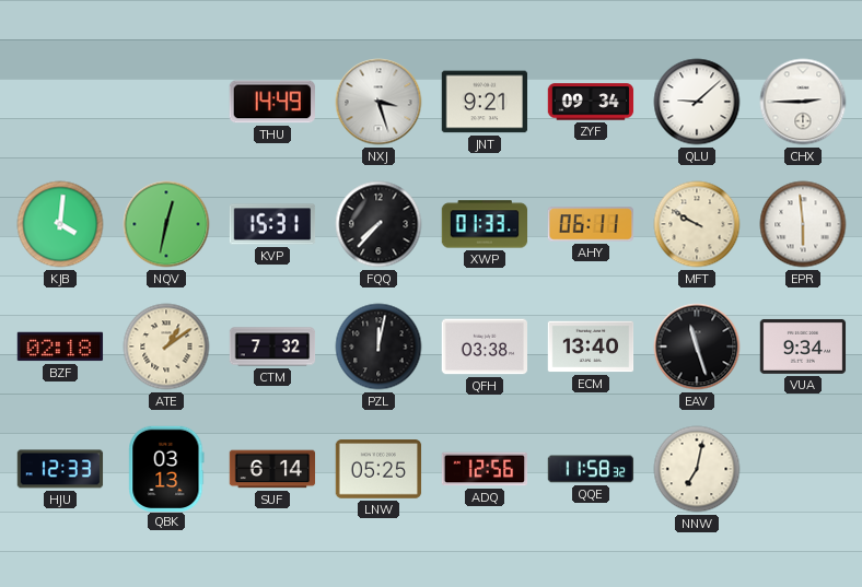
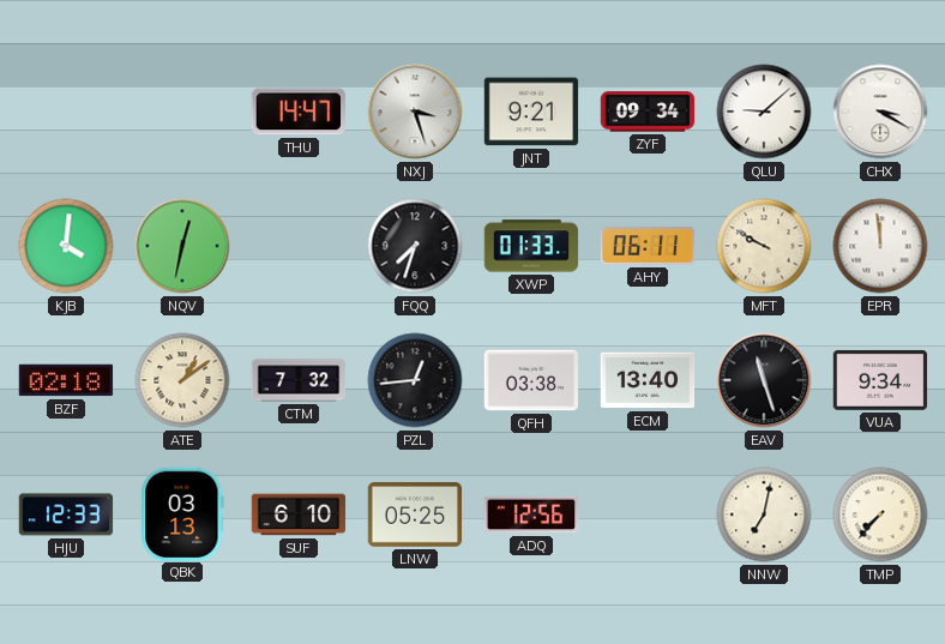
THU: 14:49 -> 14:47
CHX: 2:45 -> 3:20
KVP: 15:31 -> none
FQQ: 7:37 -> 7:33
EPR: 5:59 -> 11:59
PZL: 12:02 -> 12:44
SUF: 6:14 -> 6:10
QQE: 11:58 -> none
TMP: none -> 7:37
